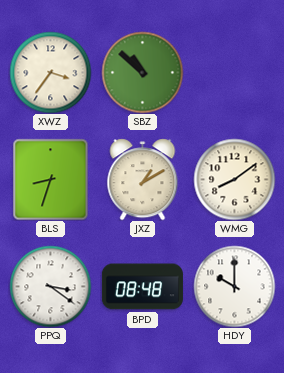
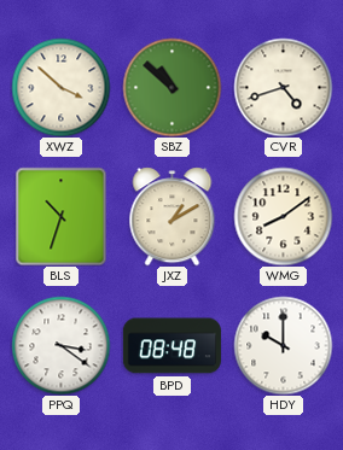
XWZ: 3:36 -> 3:52
CVR: none -> 4:42
BLS: 8:33 -> 10:33
